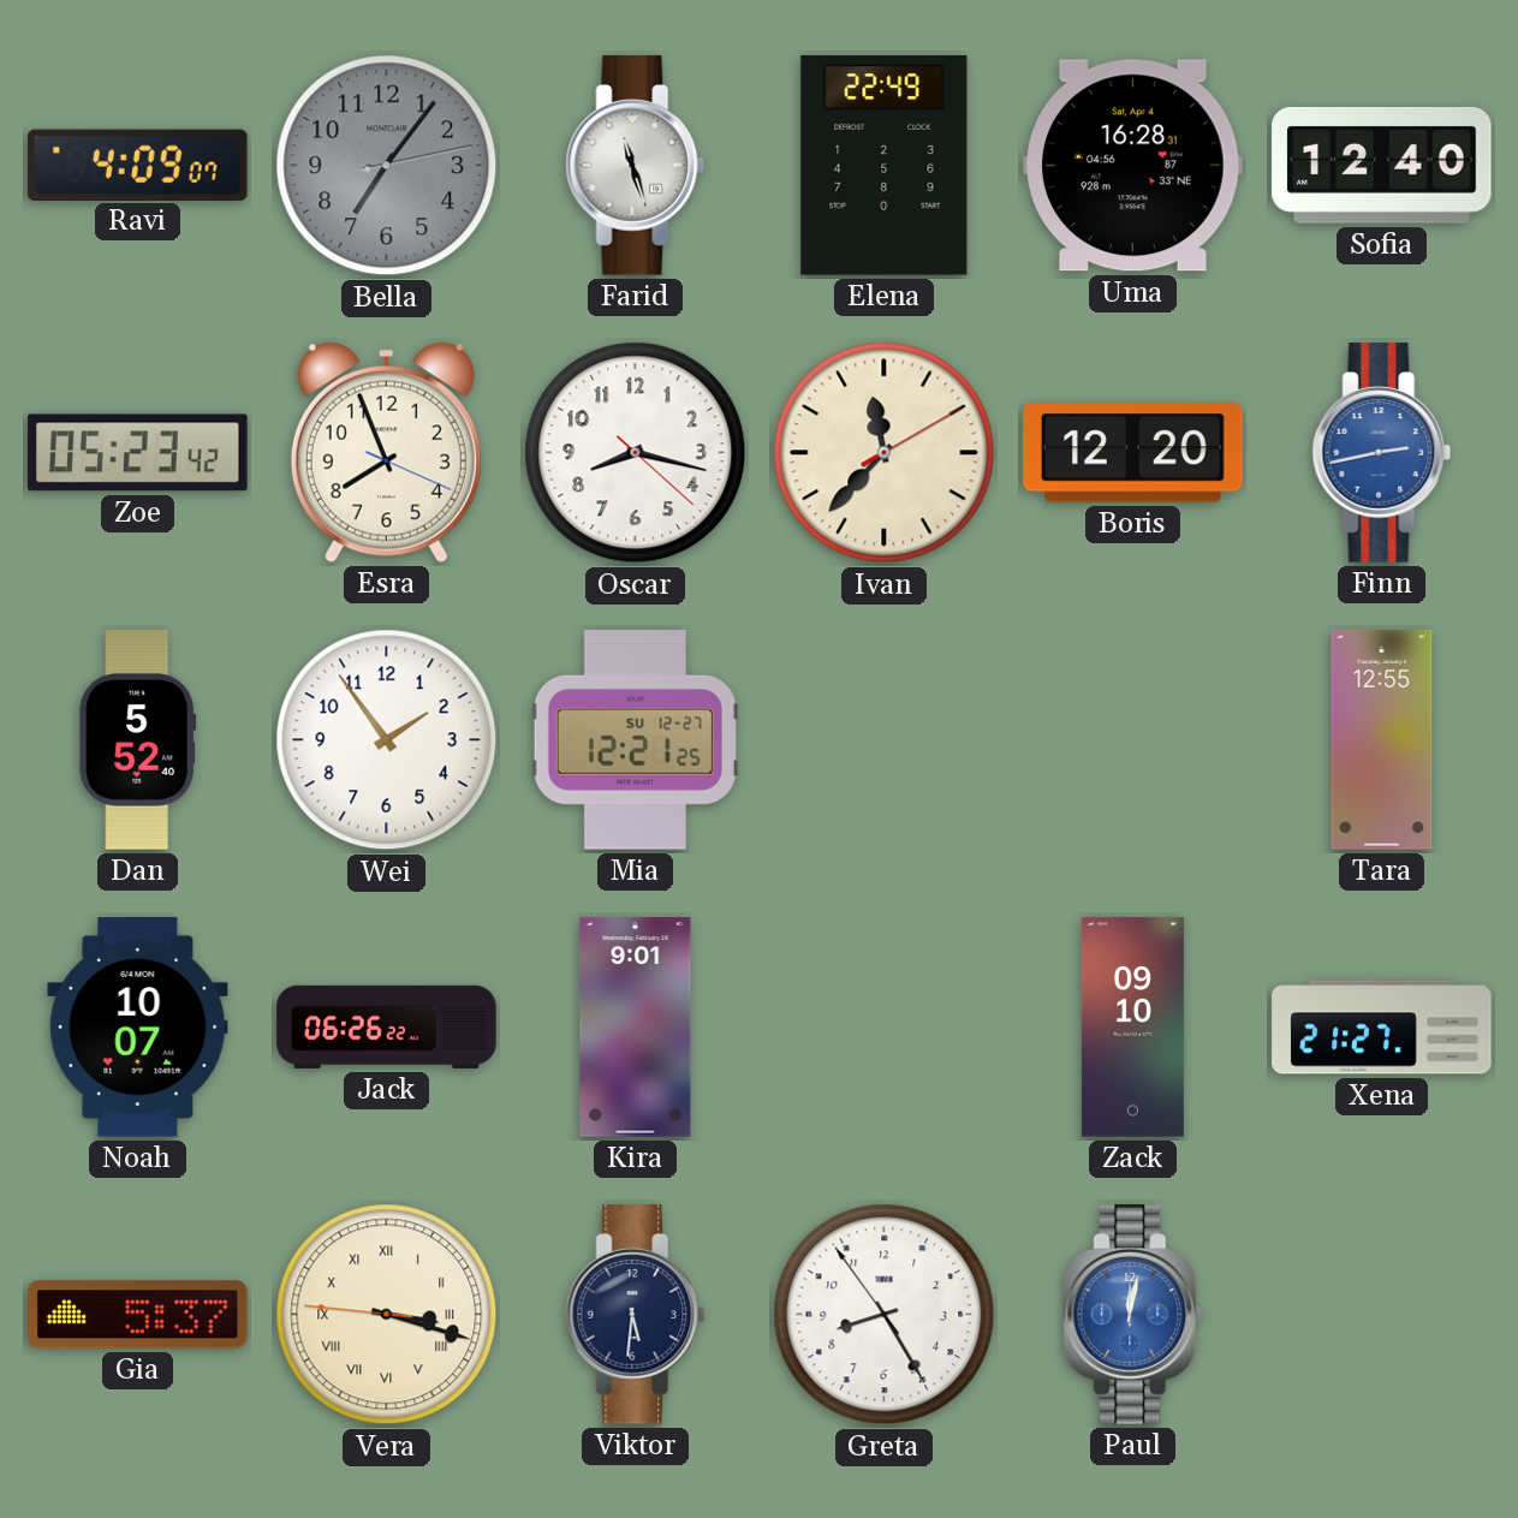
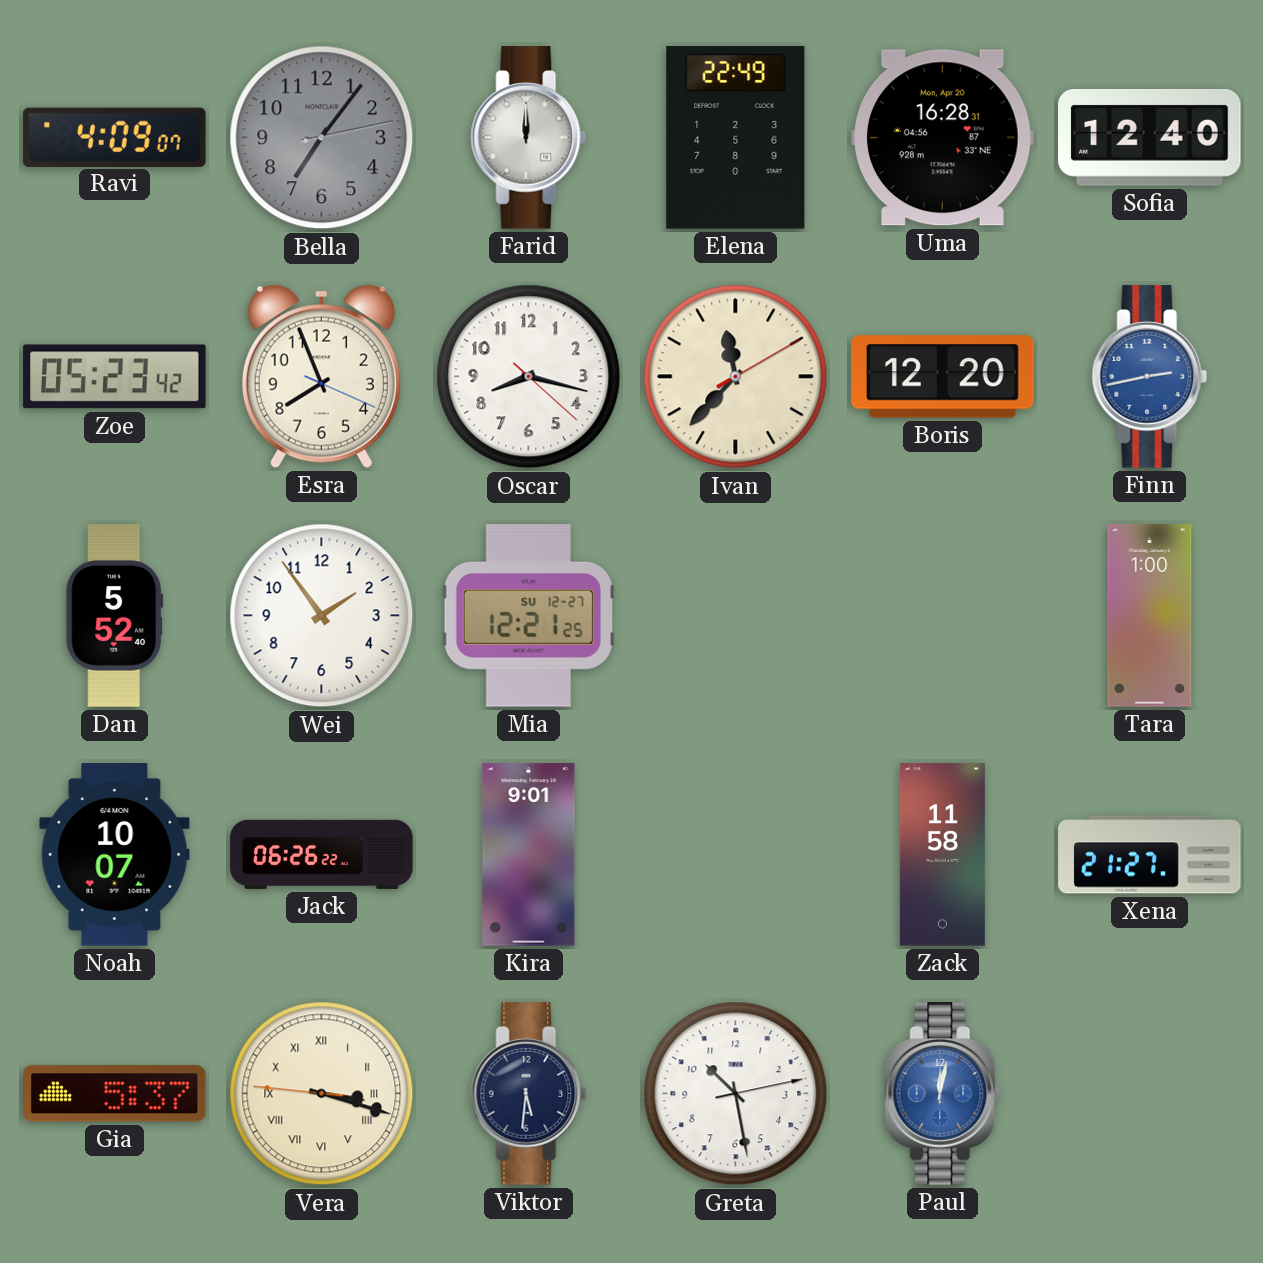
Farid: 11:27 -> 12:00
Uma date: Sat, Apr 4 -> Mon, Apr 20
Tara: 12:55 -> 1:00
Zack: 09:10 -> 11:58
Greta: 8:24 -> 10:28
